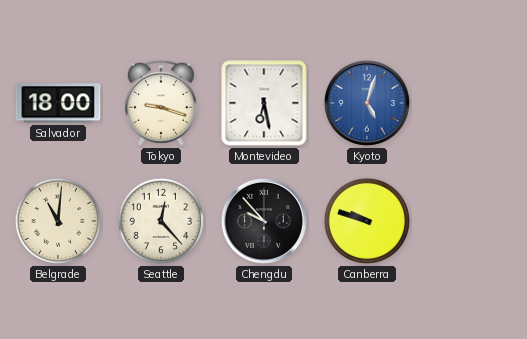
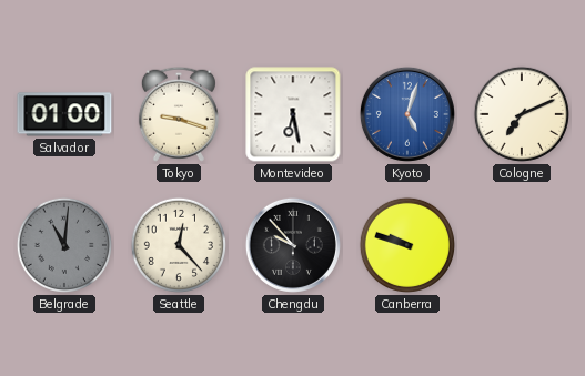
Salvador: 18:00 -> 01:00
Cologne: none -> 7:11
Belgrade dial: cream -> grey
